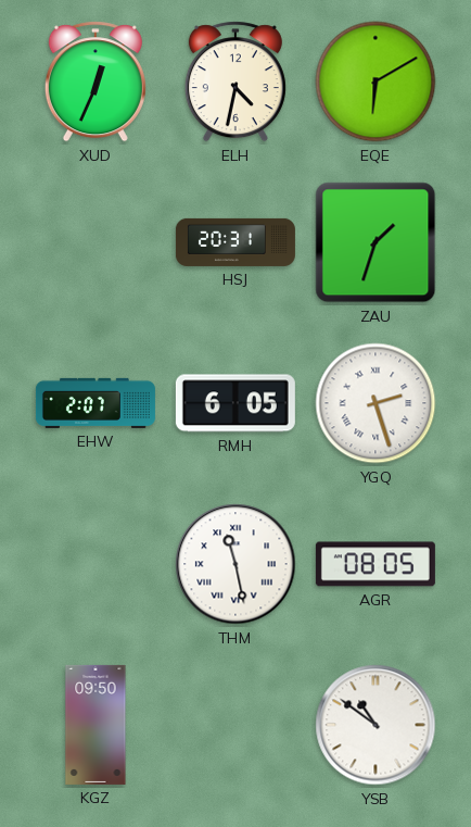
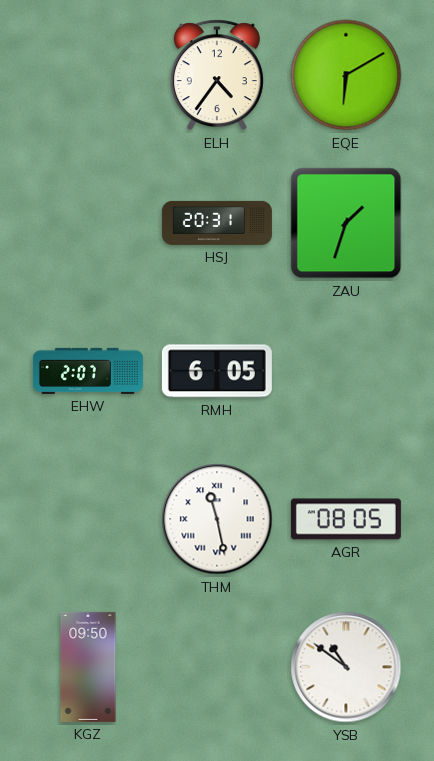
XUD: 12:34 -> none
ELH: 4:32 -> 4:36
YGQ: 2:27 -> none
